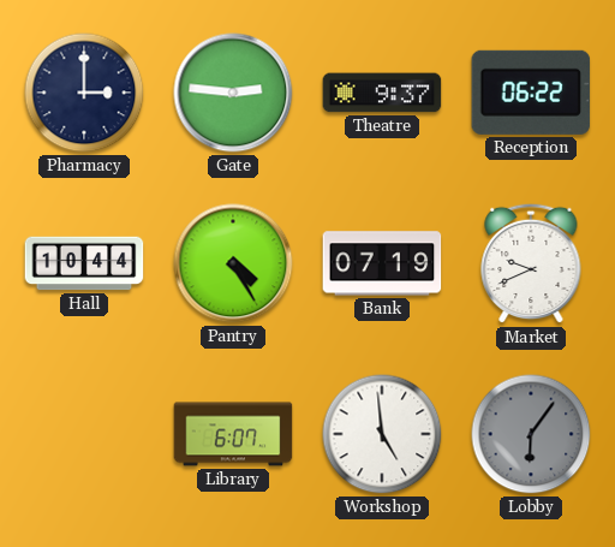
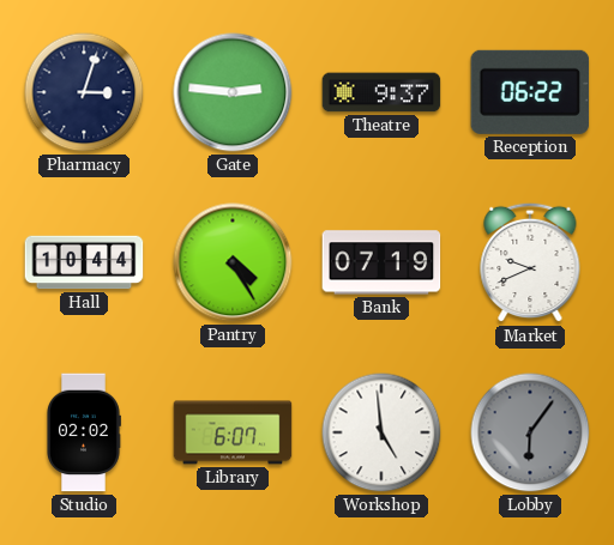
Pharmacy: 3:00 -> 3:03
Studio: none -> 02:02
